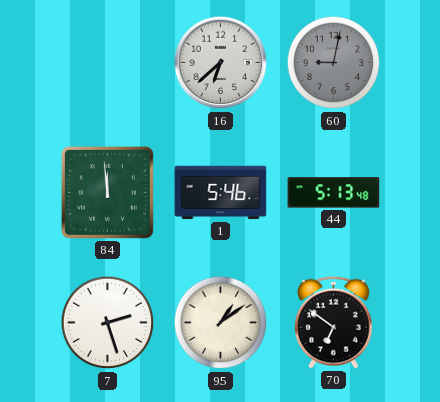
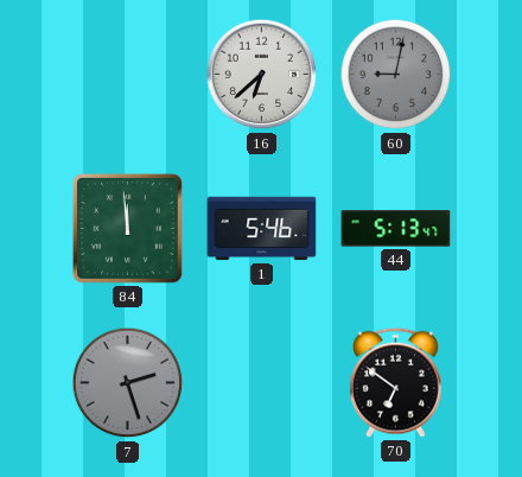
44: 5:13:48 -> 5:13:47
7 dial: white -> grey
95: 1:09 -> none
